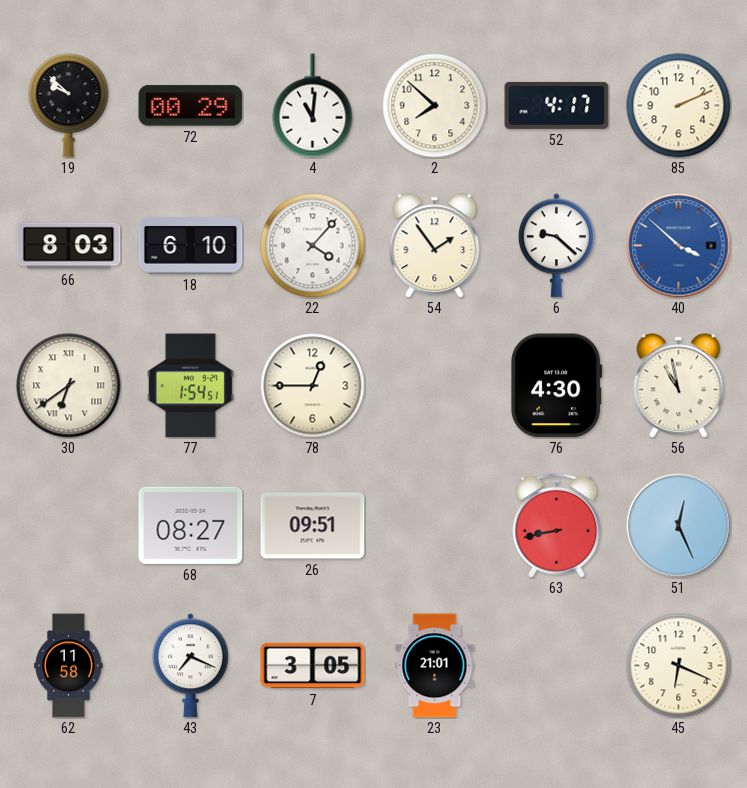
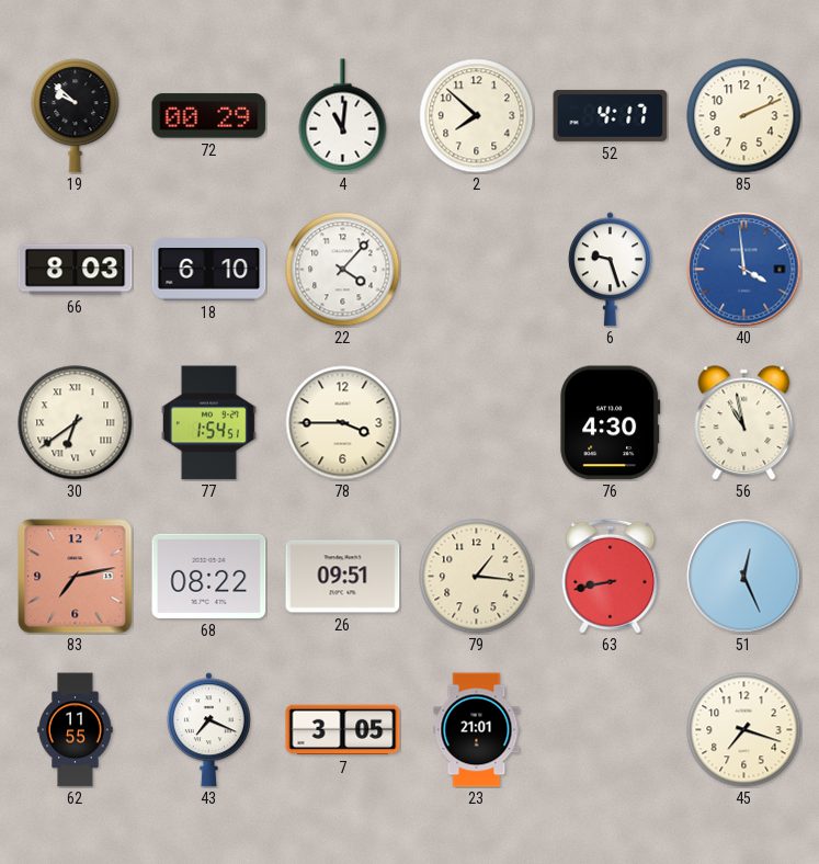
54: 1:54 -> none
6: 9:22 -> 9:27
40: 3:52 -> 3:59
78: 12:45 -> 3:45
83: none -> 7:13
68: 08:27 -> 08:22
79: none -> 1:16
62: 11:58 -> 11:55
45: 6:19 -> 7:18
